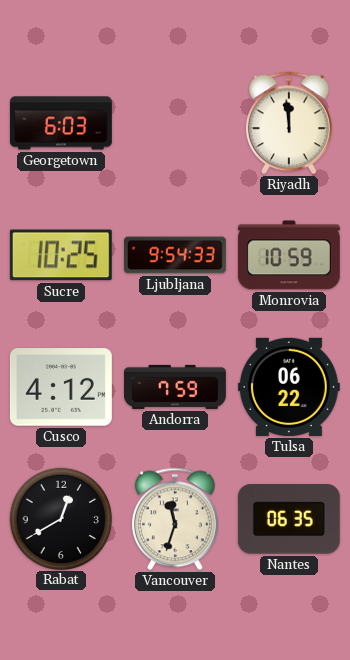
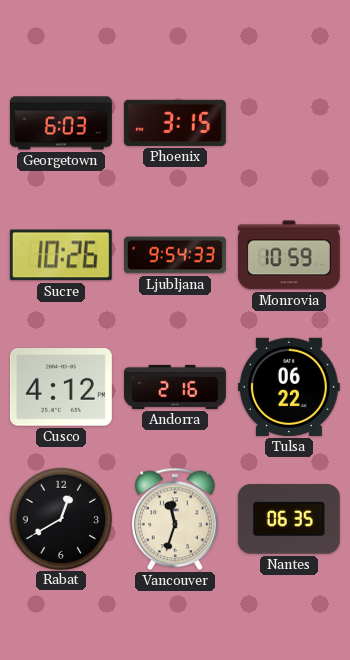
Phoenix: none -> 3:15
Riyadh: 11:59 -> none
Sucre: 10:25 -> 10:26
Andorra: 7:59 -> 2:16
